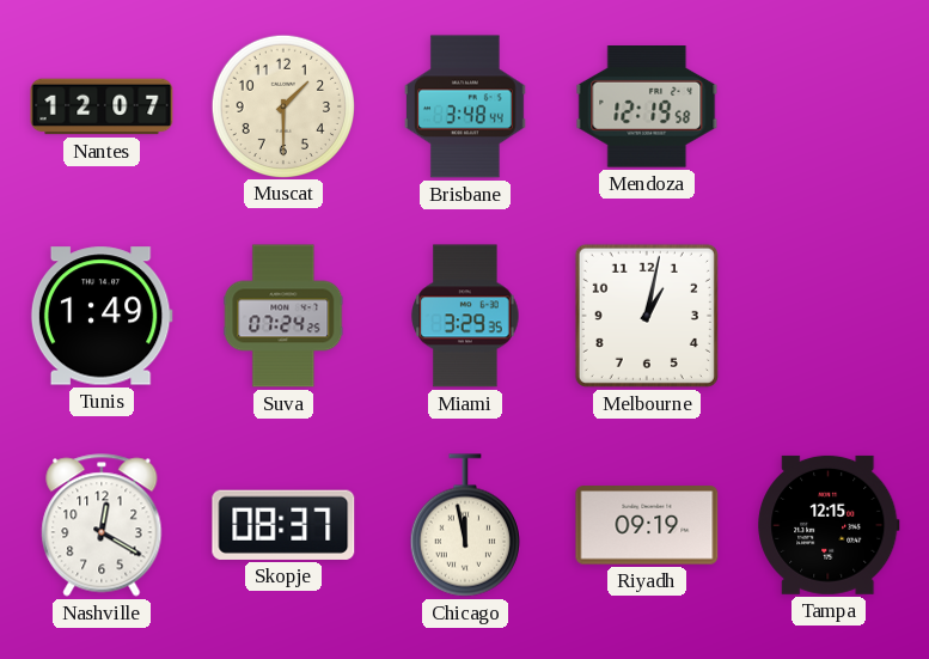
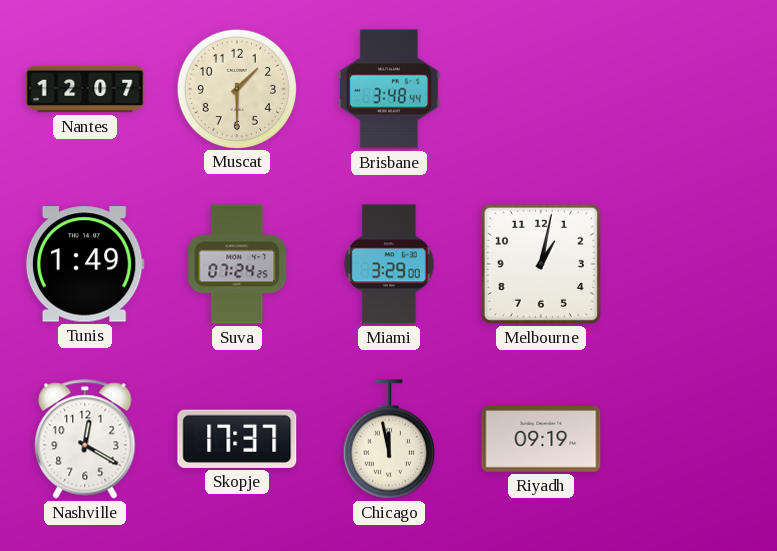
Mendoza: 12:19 -> none
Miami: 3:29:35 -> 3:29:00
Skopje: 08:37 -> 17:37
Tampa: 12:15 -> none
